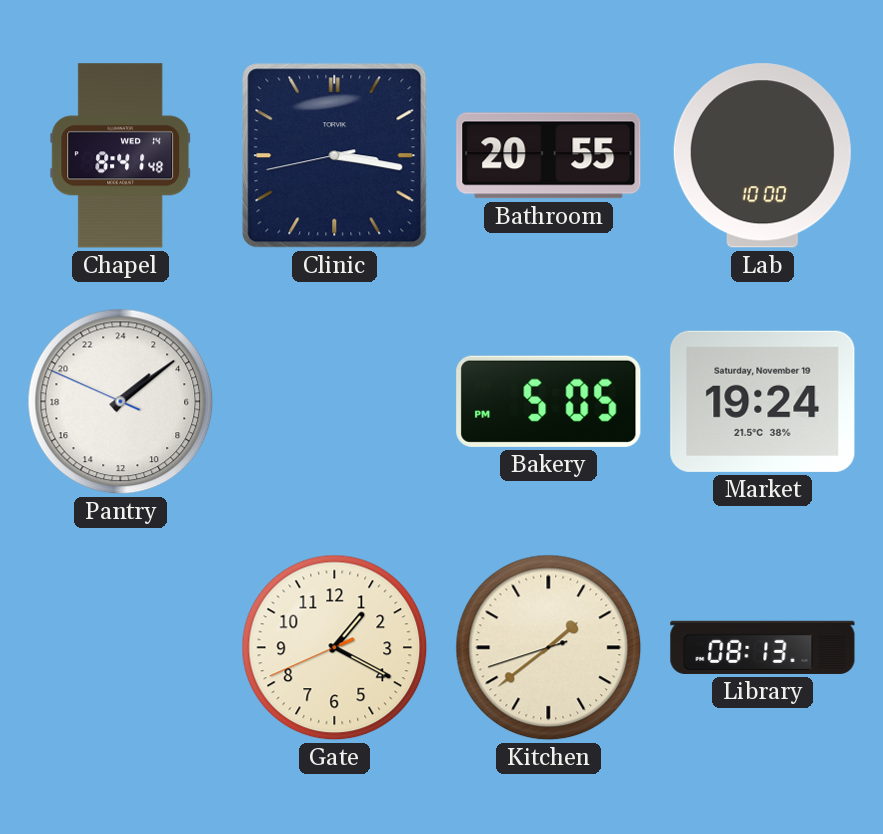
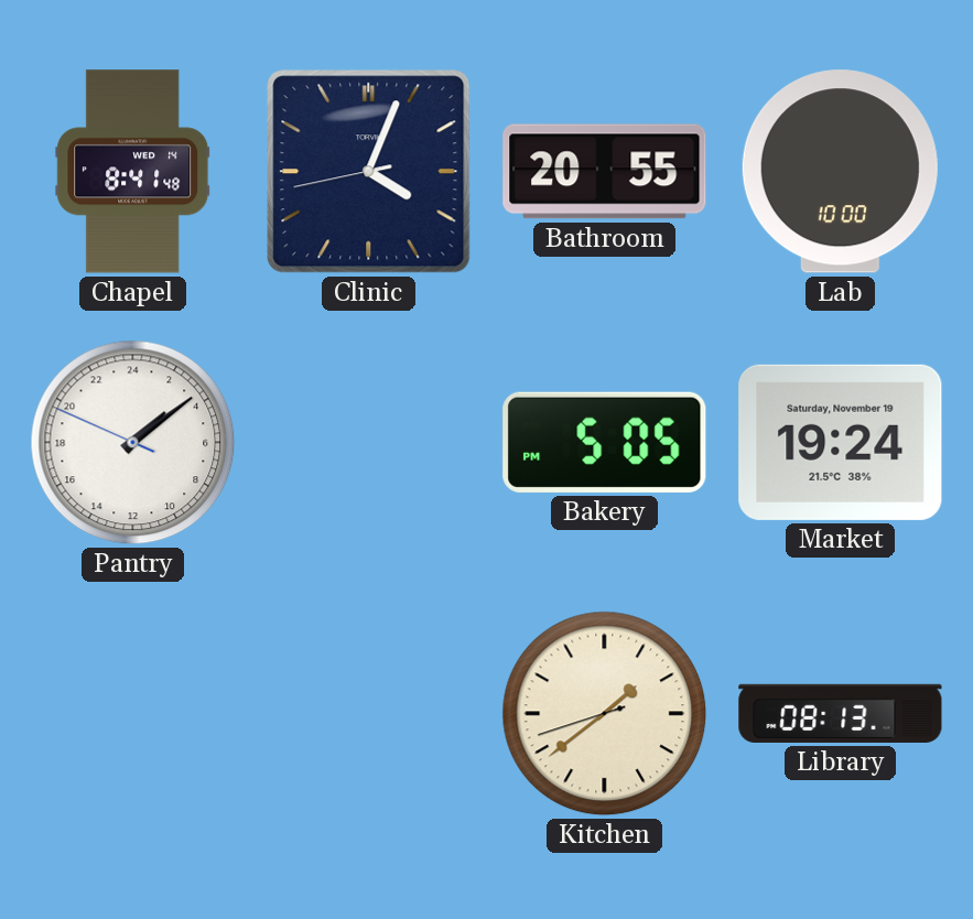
Clinic: 3:16 -> 4:03
Gate: 1:19 -> none
